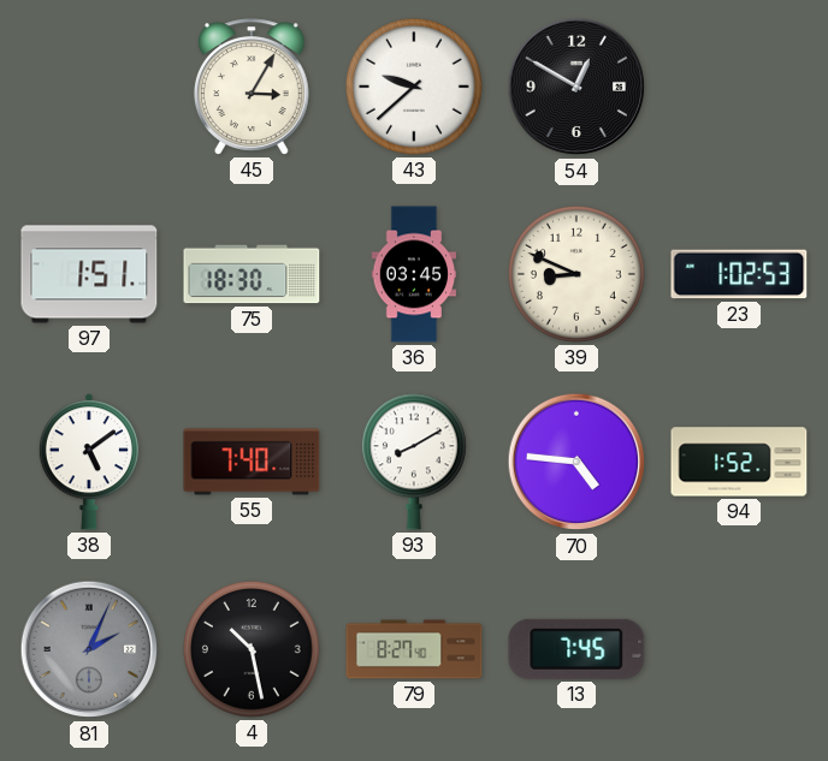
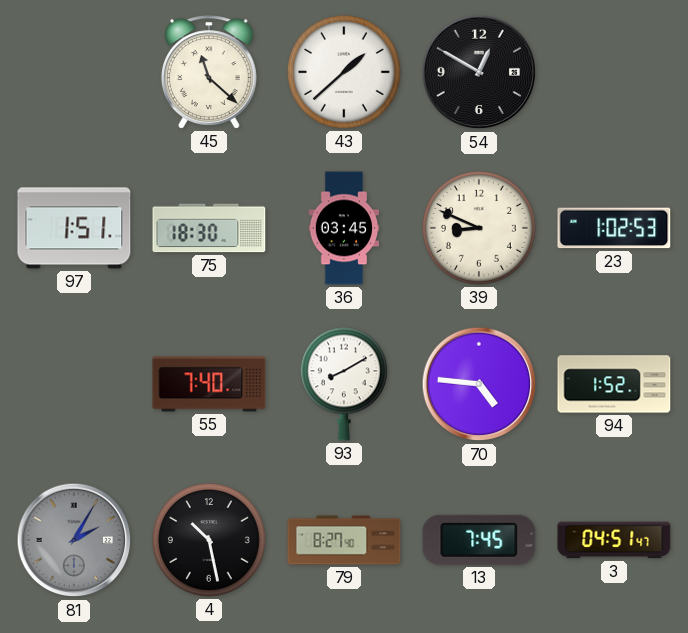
45: 3:05 -> 11:22
43: 9:38 -> 1:38
38: 5:09 -> none
81: 2:04 -> 2:05
3: none -> 04:51
